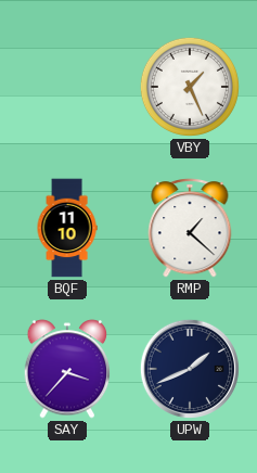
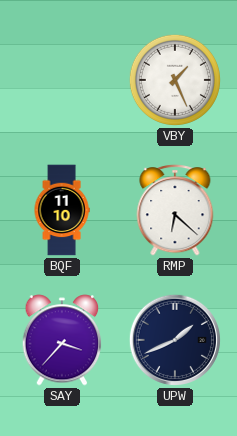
RMP: 1:22 -> 6:22
